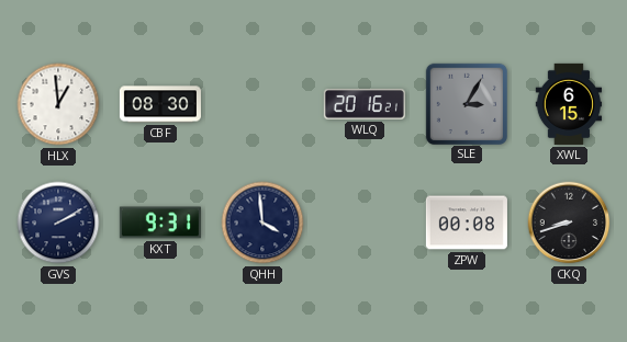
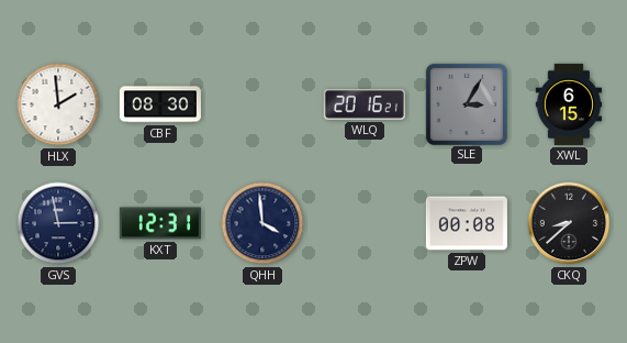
HLX: 12:59 -> 1:59
GVS: 2:10 -> 2:58
KXT: 9:31 -> 12:31
CKQ: 8:42 -> 8:38
